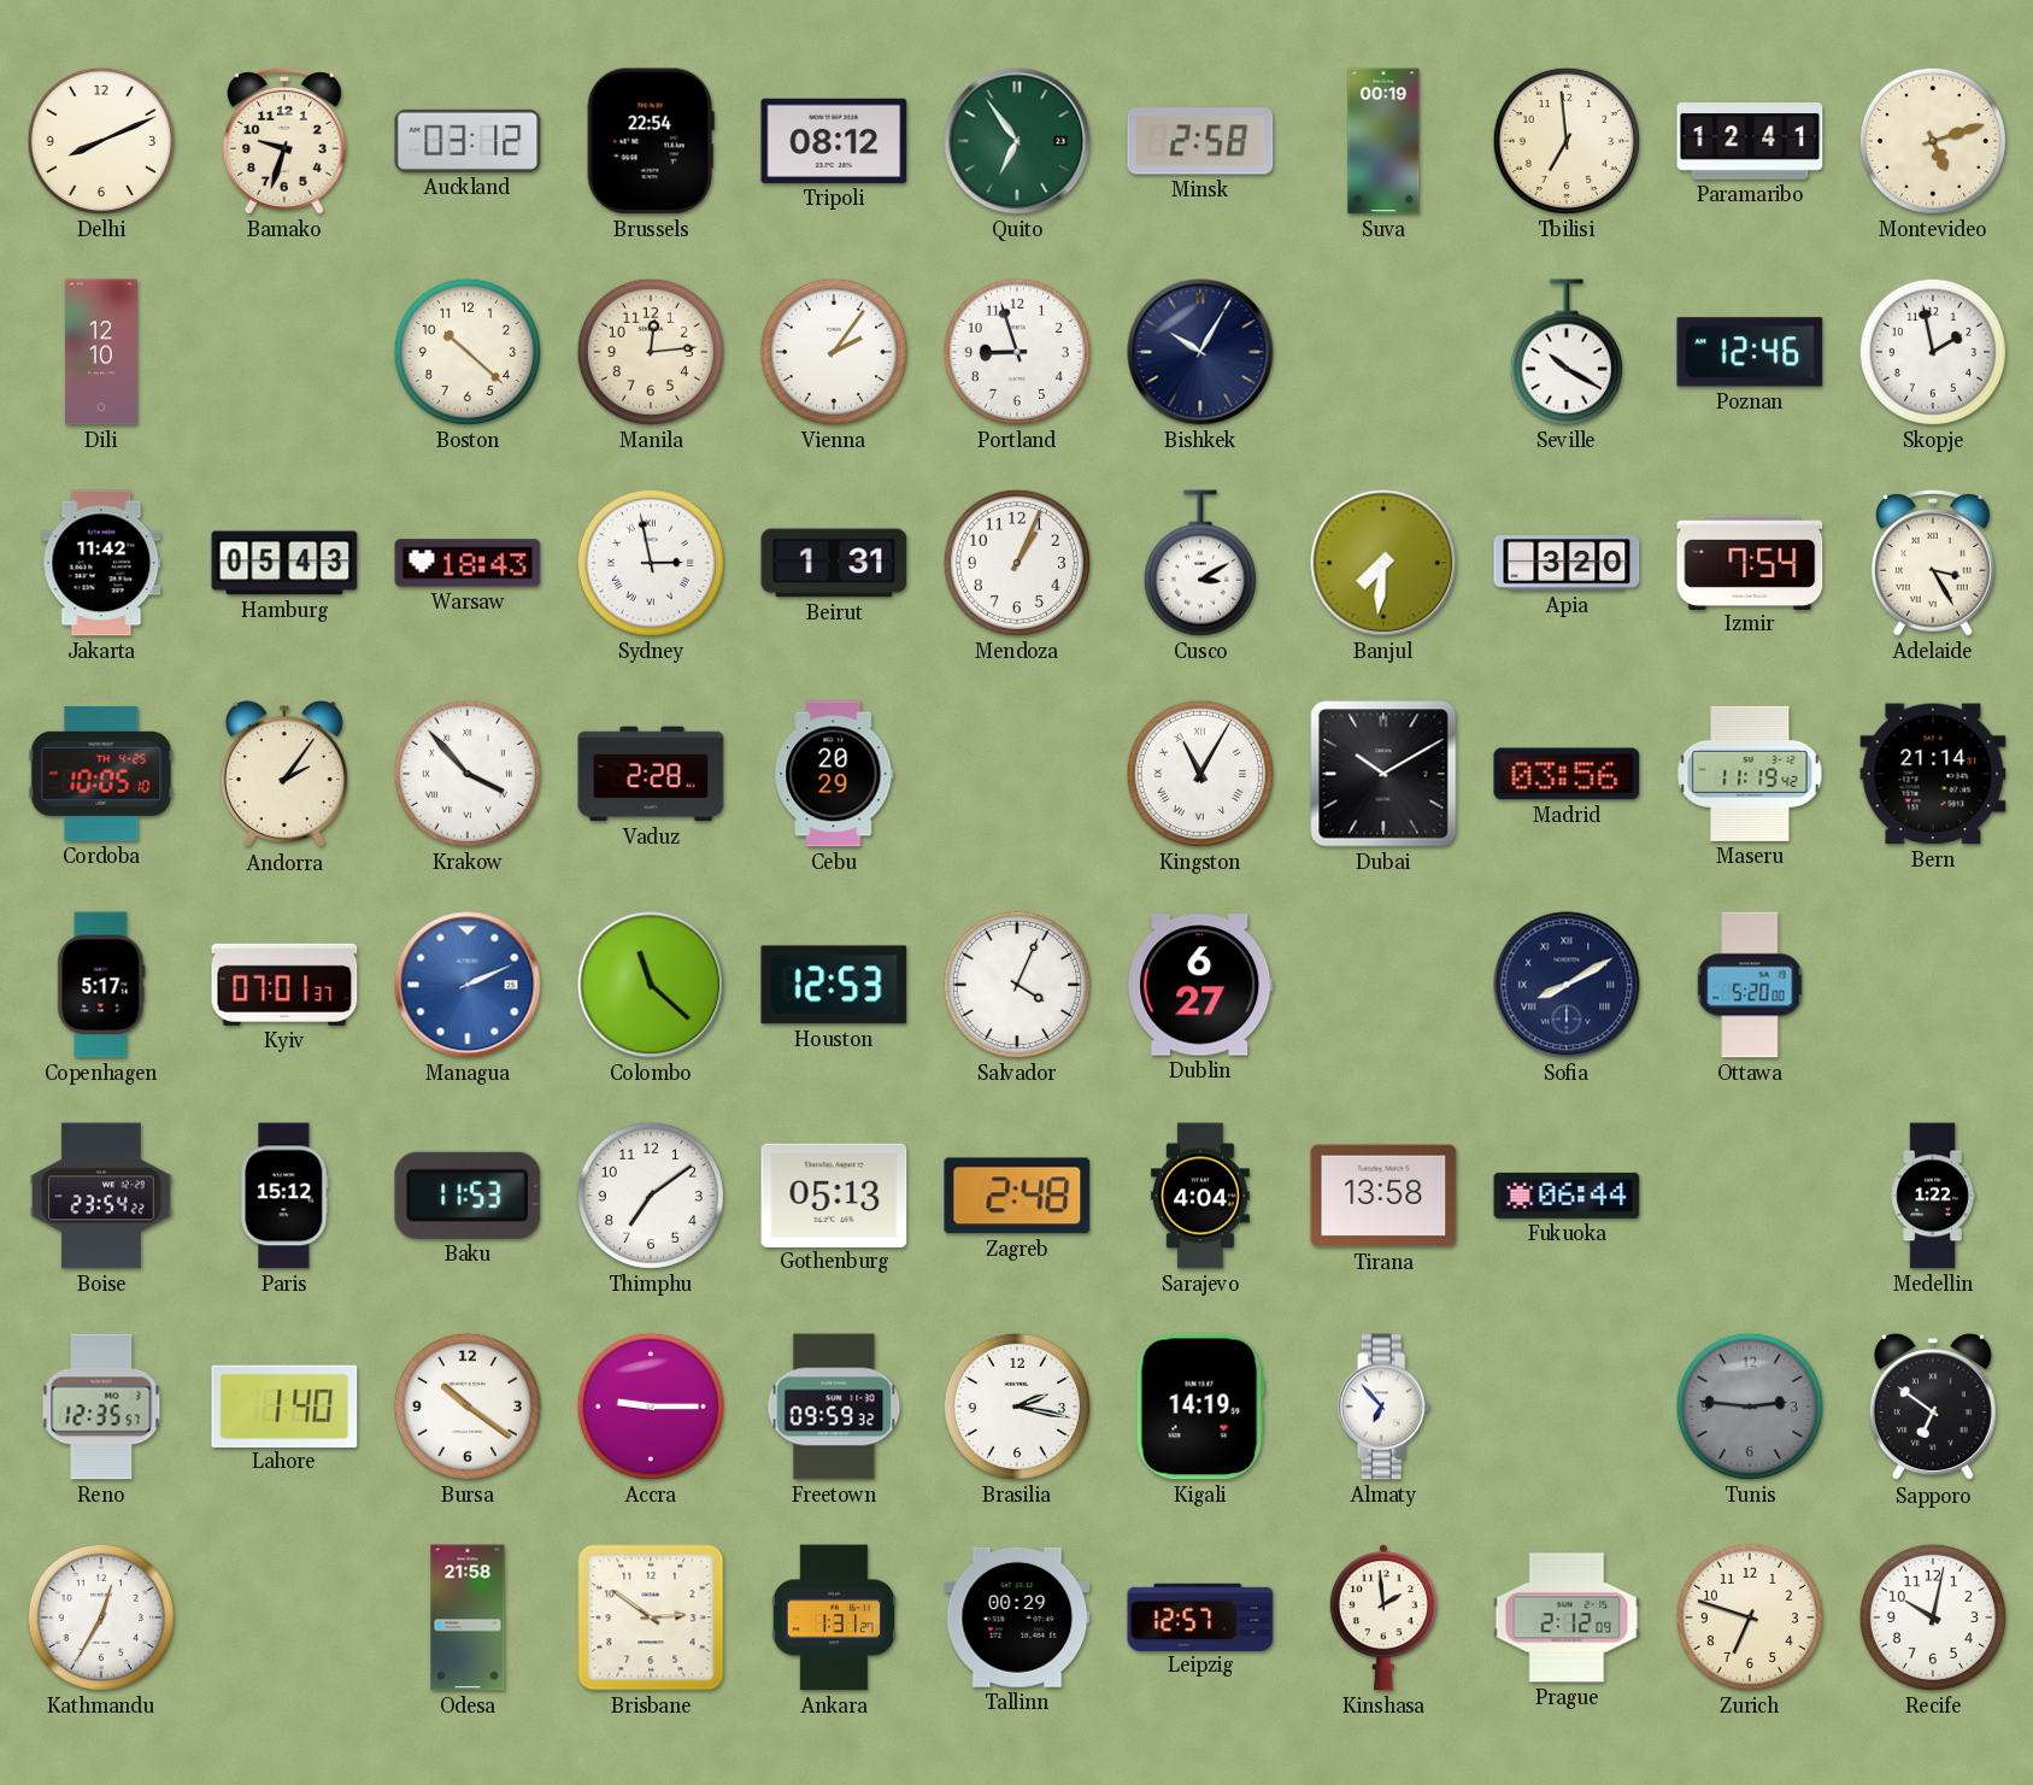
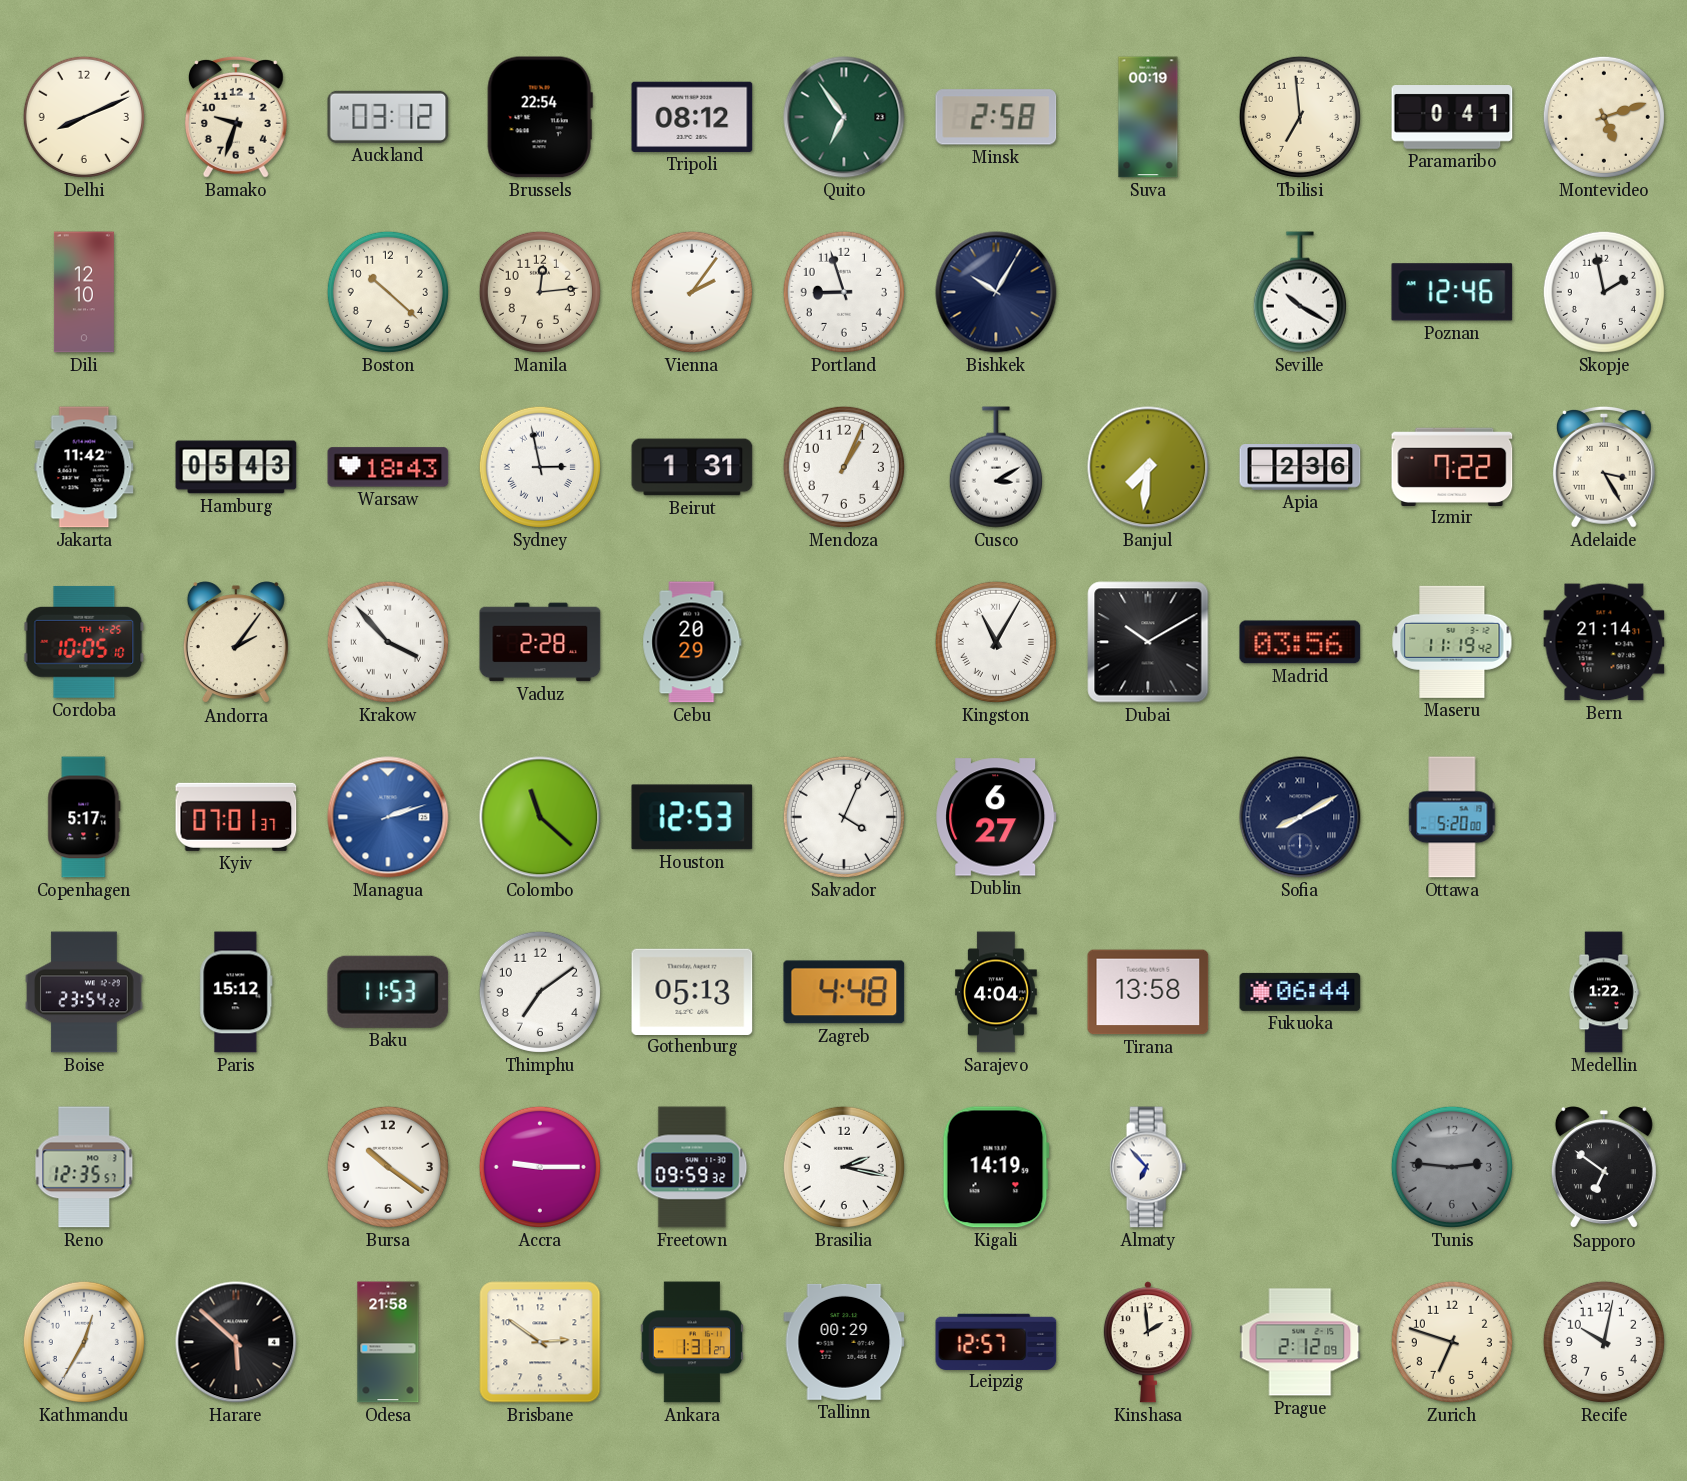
Paramaribo: 12:41 -> 0:41
Apia: 3:20 -> 2:36
Izmir: 7:54 -> 7:22
Managua: 2:11 -> 2:12
Zagreb: 2:48 -> 4:48
Lahore: 1:40 -> none
Harare: none -> 5:52
